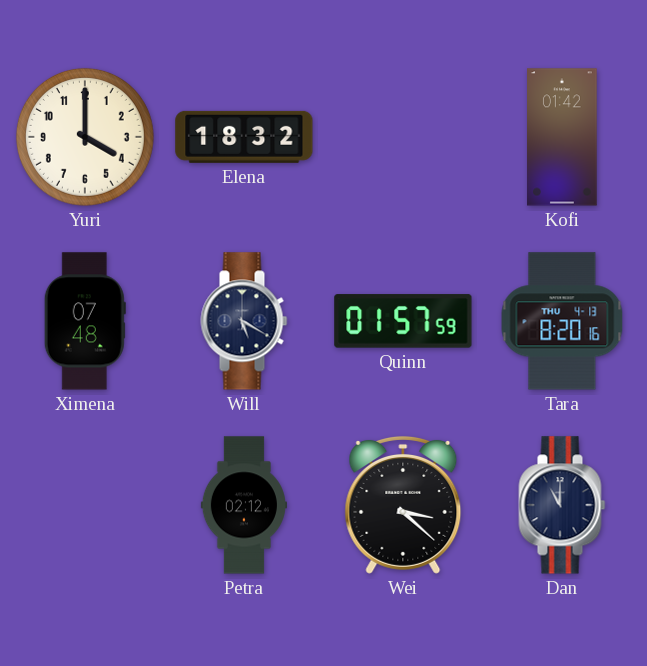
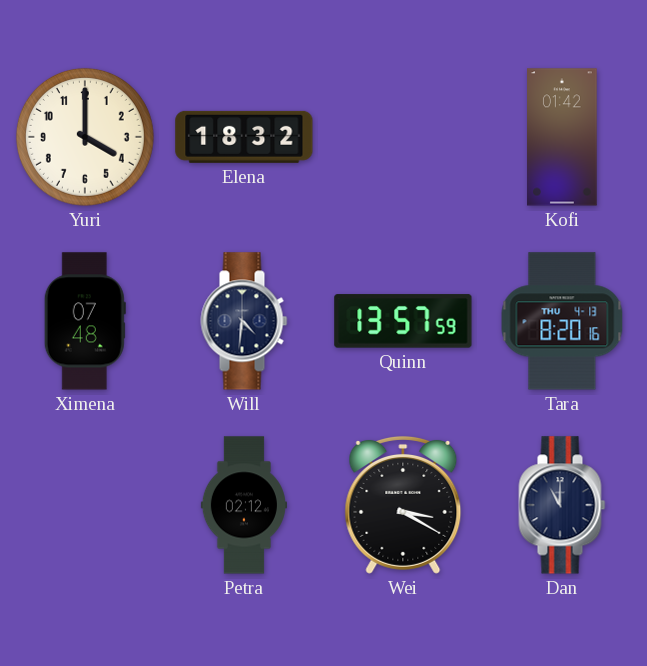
Will: 5:20 -> 4:31
Quinn: 01:57 -> 13:57
Wei: 3:22 -> 3:20
